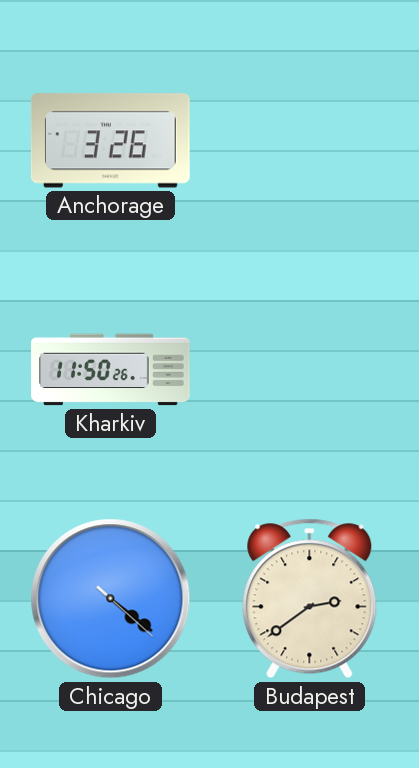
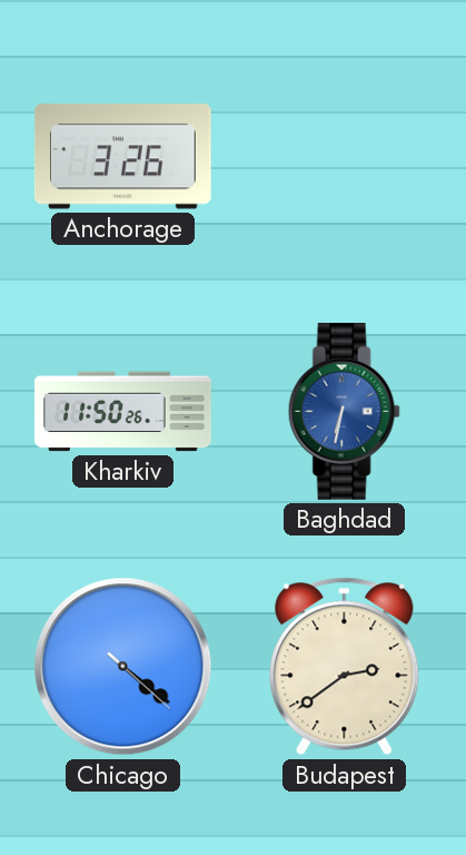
Baghdad: none -> 6:32
